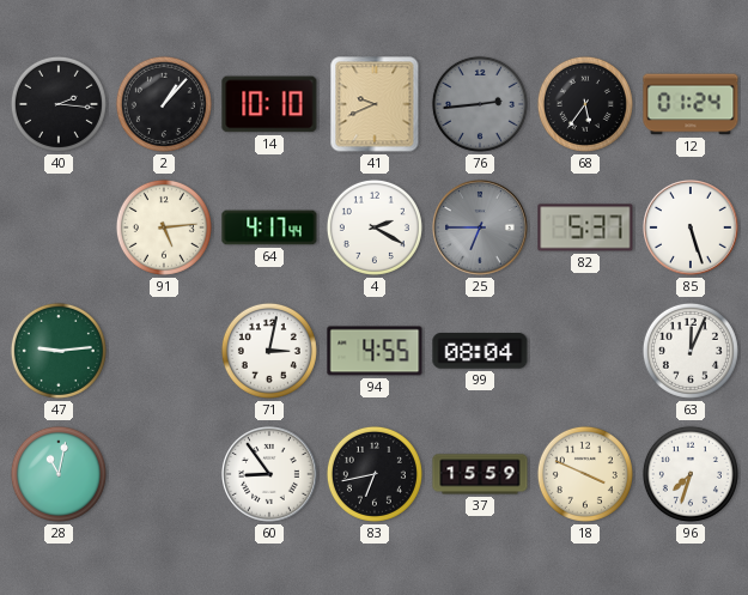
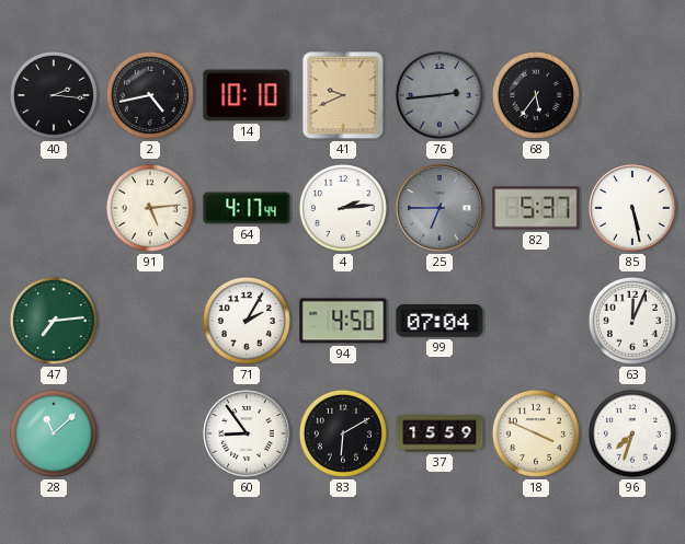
2: 1:07 -> 4:43
12: 01:24 -> none
4: 2:20 -> 2:14
85: 5:27 -> 5:28
47: 9:14 -> 7:14
71: 3:02 -> 2:05
94: 4:55 -> 4:50
99: 08:04 -> 07:04
28: 11:02 -> 11:08
83: 6:43 -> 6:10
